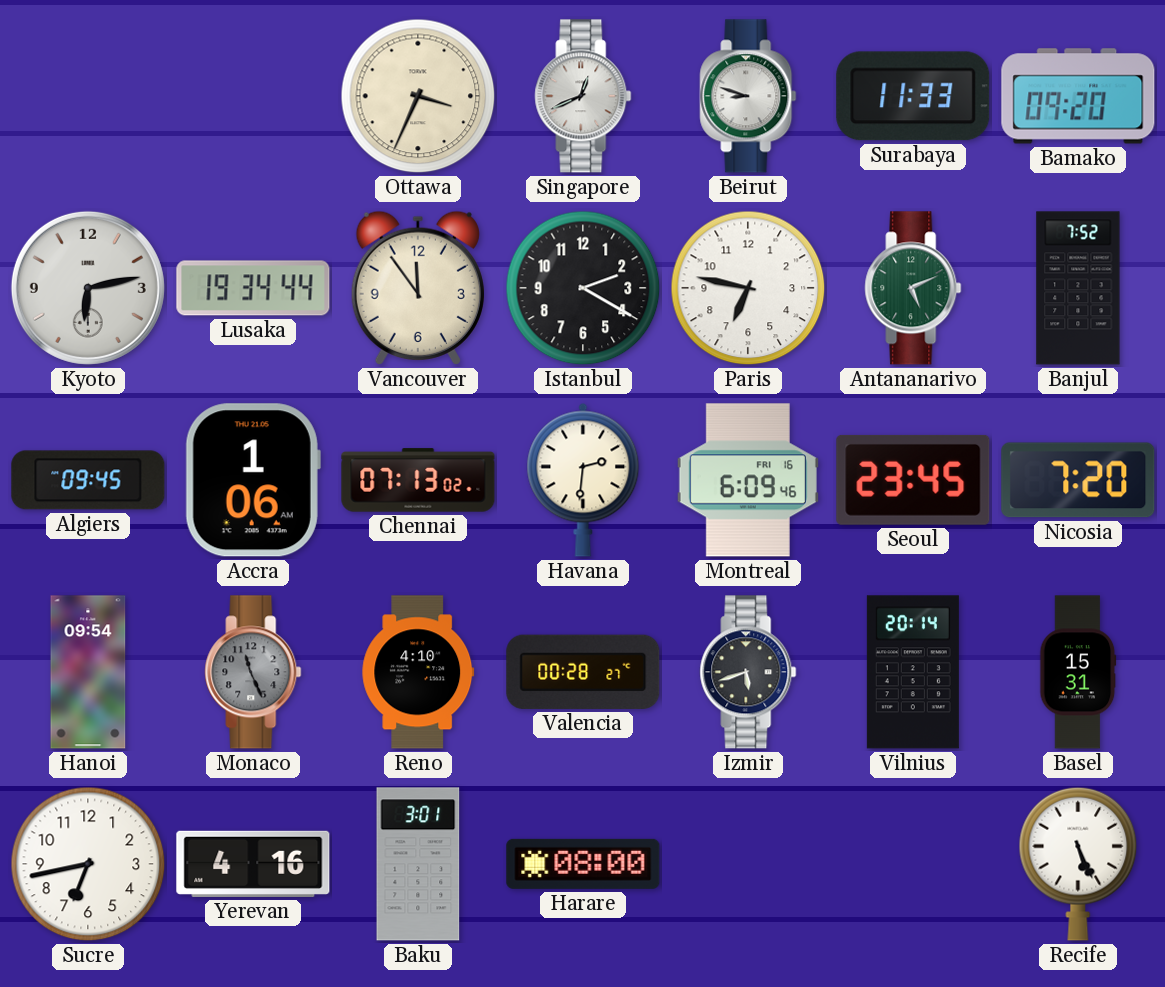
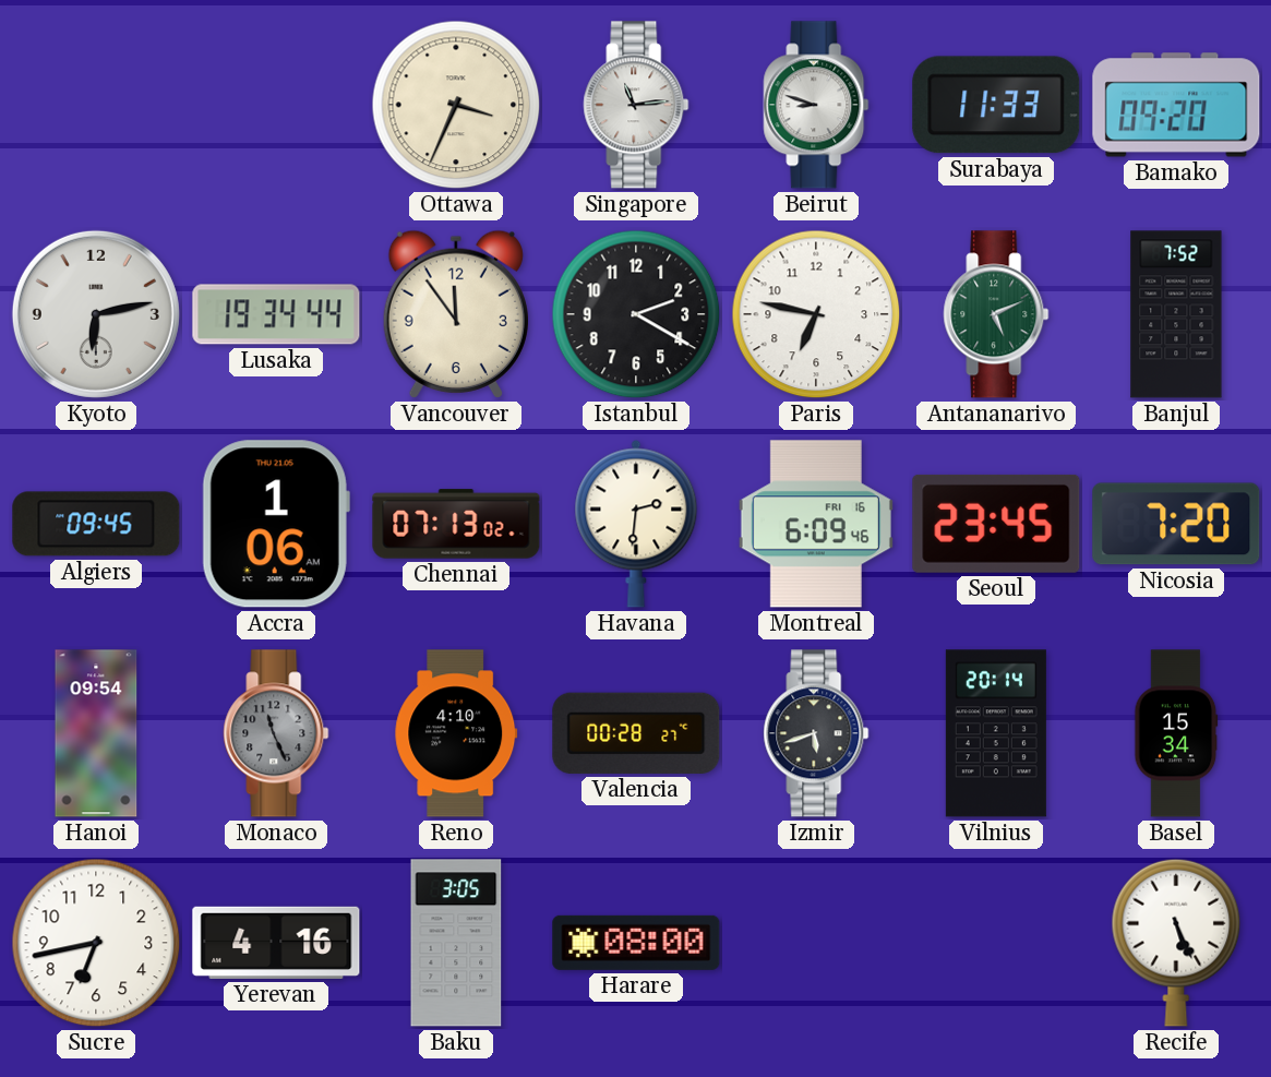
Singapore: 12:41 -> 11:14
Basel: 15:31 -> 15:34
Baku: 3:01 -> 3:05
